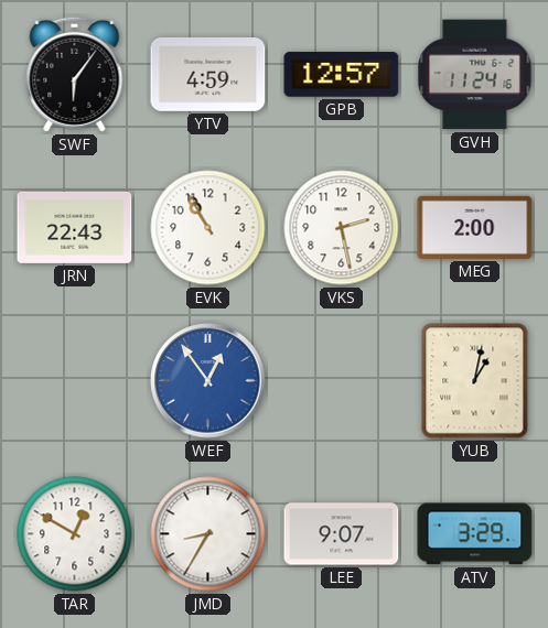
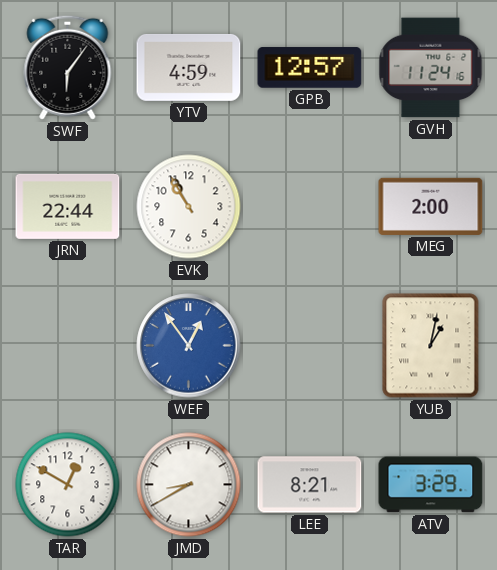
JRN: 22:43 -> 22:44
VKS: 2:28 -> none
JMD: 8:35 -> 8:40
LEE: 9:07 -> 8:21
